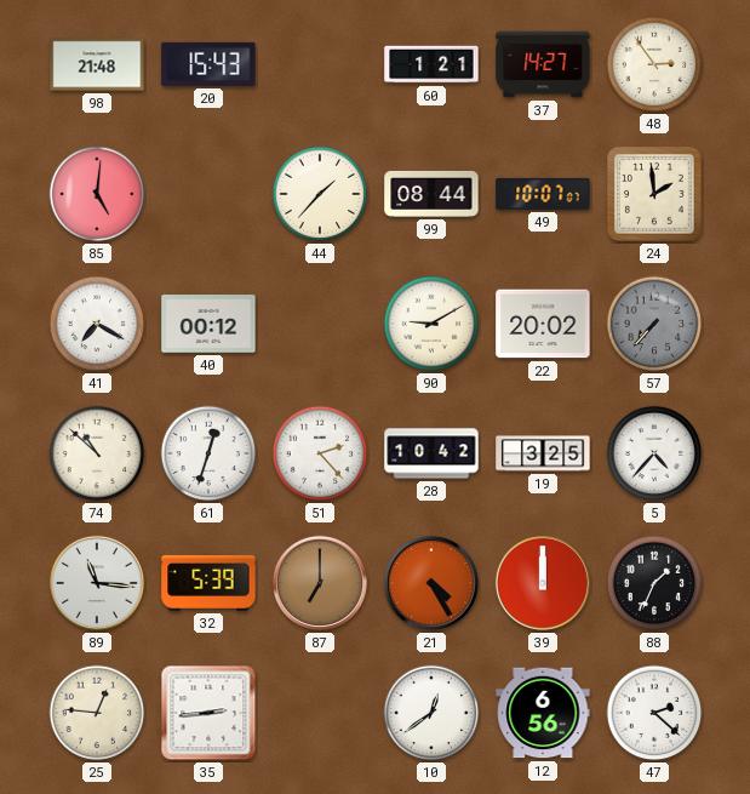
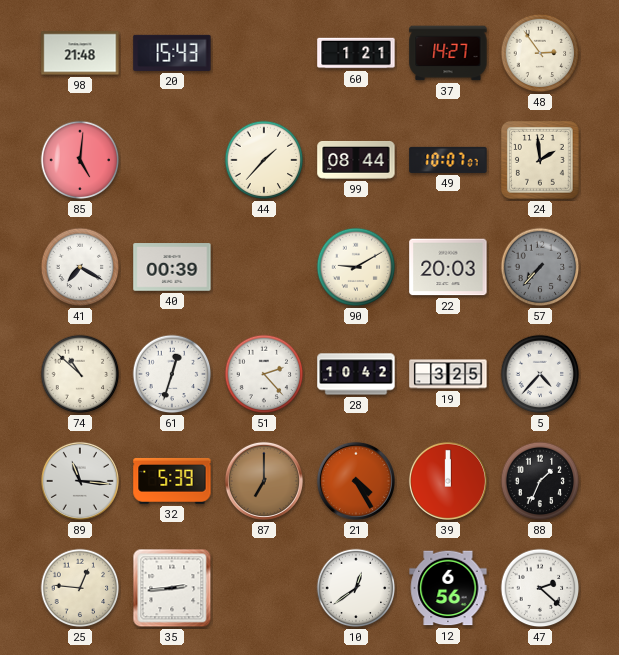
40: 00:12 -> 00:39
22: 20:02 -> 20:03
